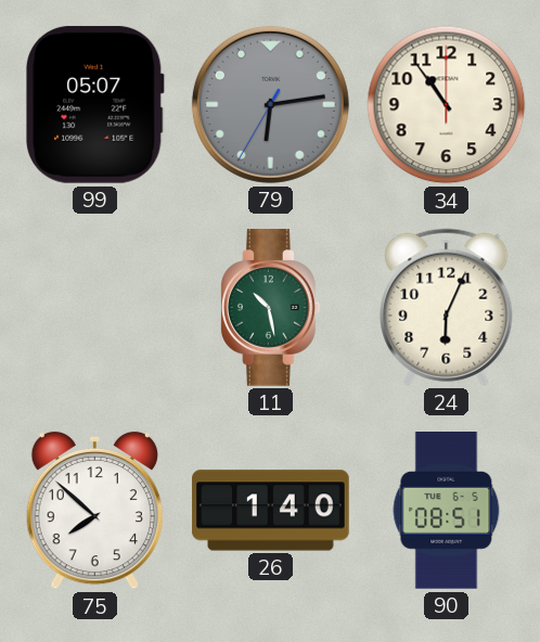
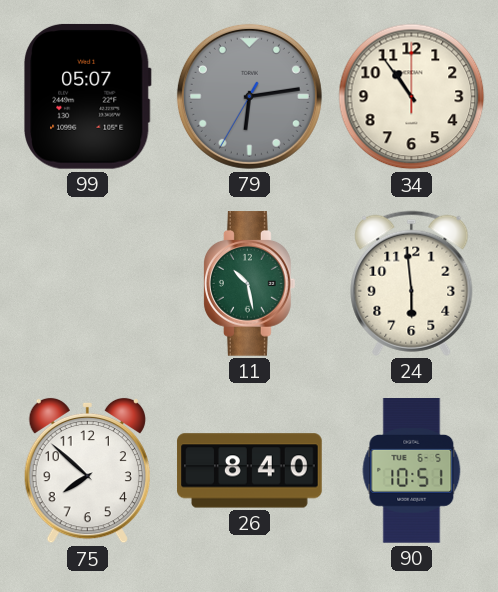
24: 6:04 -> 5:59
26: 1:40 -> 8:40
90: 08:51 -> 10:51
